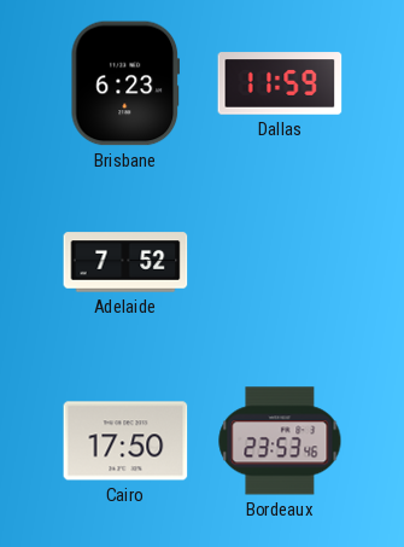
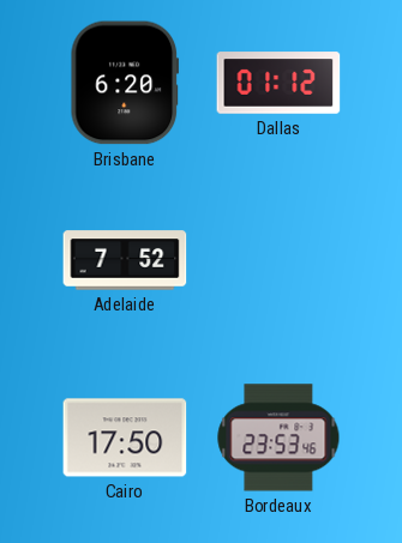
Brisbane: 6:23 -> 6:20
Dallas: 11:59 -> 01:12
